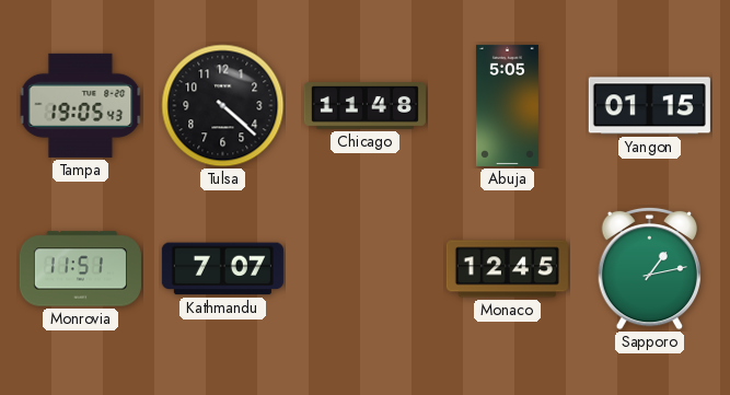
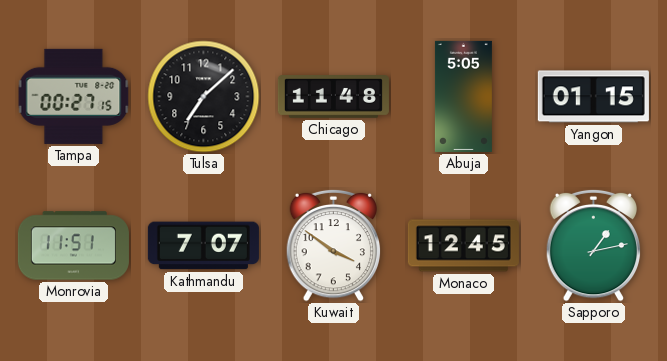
Tampa: 19:05 -> 00:27
Tulsa: 4:22 -> 7:08
Kuwait: none -> 3:51
